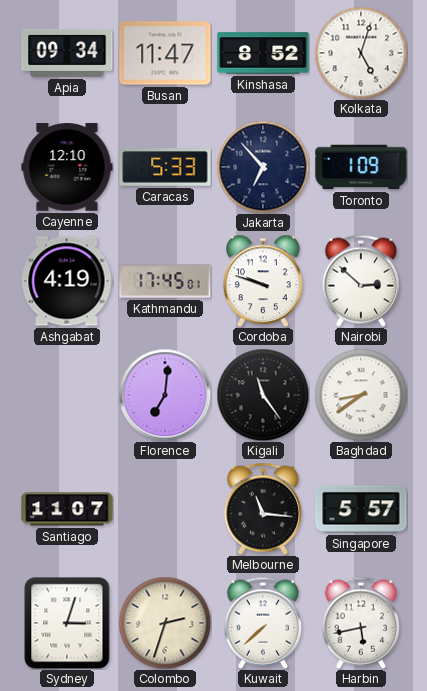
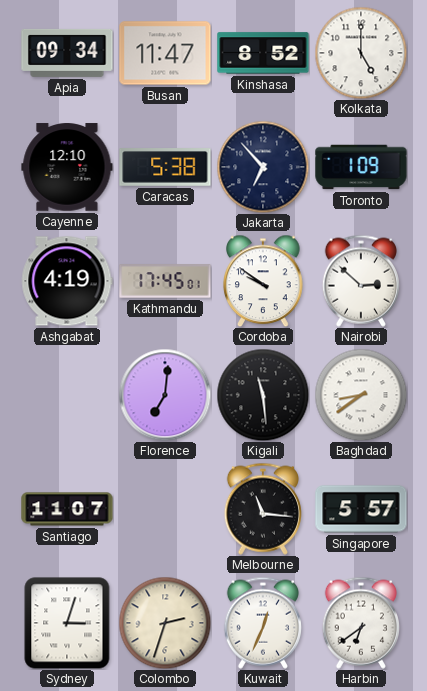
Kolkata: 5:03 -> 5:00
Caracas: 5:33 -> 5:38
Cordoba: 9:48 -> 9:51
Kigali: 11:24 -> 11:29
Kuwait: 7:38 -> 12:34
Harbin: 5:43 -> 6:39
